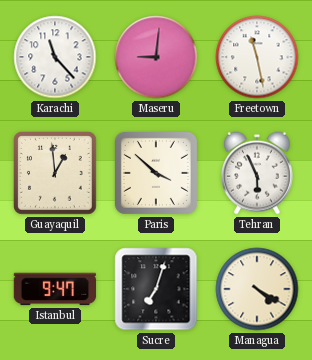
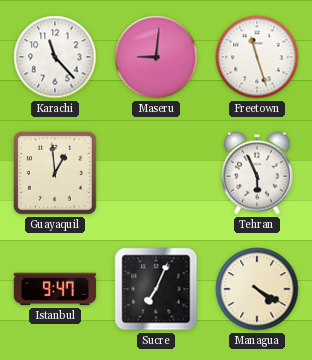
Freetown: 11:28 -> 11:27
Paris: 3:52 -> none
Sucre: 7:03 -> 7:04
